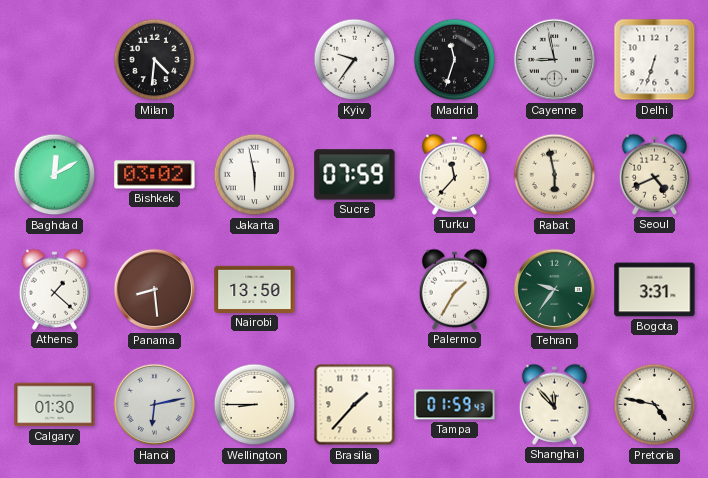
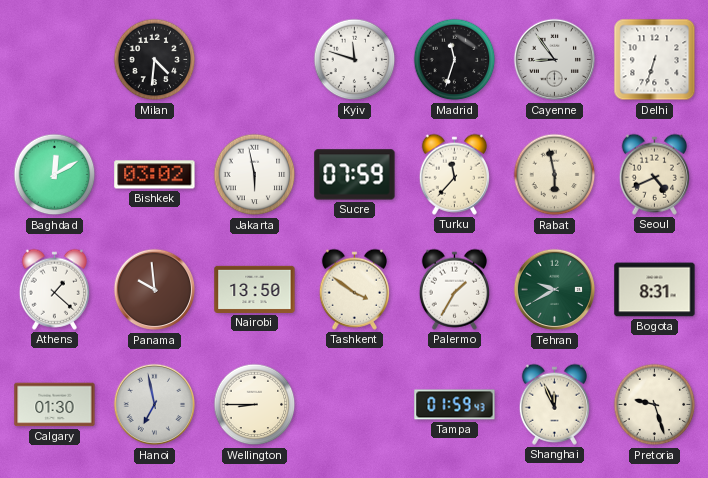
Kyiv: 9:36 -> 11:48
Cayenne: 8:58 -> 8:54
Panama: 8:29 -> 9:59
Tashkent: none -> 3:51
Tehran: 9:36 -> 9:40
Bogota: 3:31 -> 8:31
Hanoi: 6:13 -> 6:58
Brasilia: 1:37 -> none
Shanghai: 11:53 -> 11:56
Pretoria: 4:47 -> 9:27
